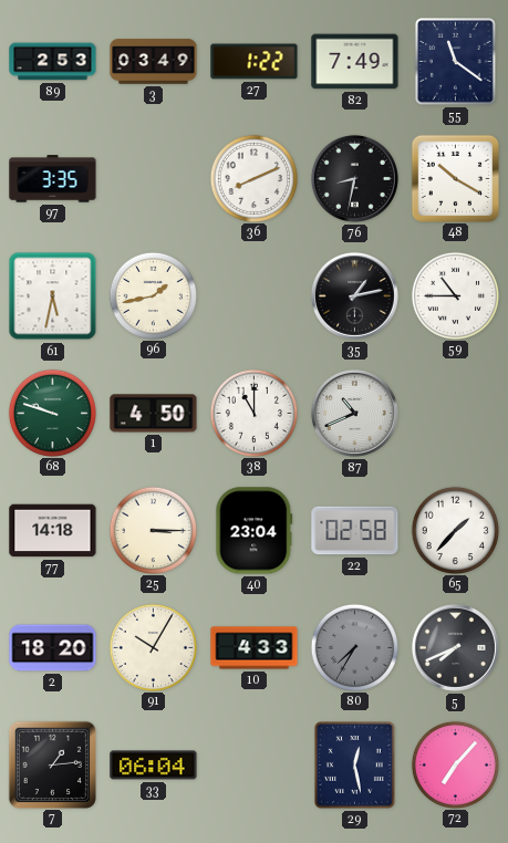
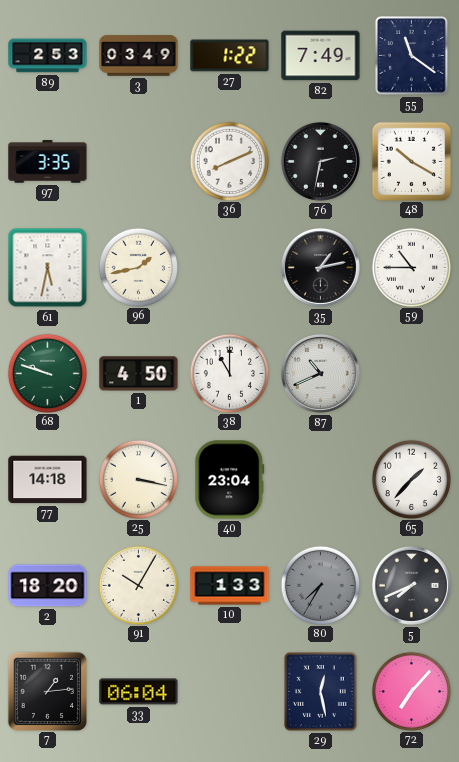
76: 8:32 -> 2:32
25: 3:15 -> 3:17
22: 02:58 -> none
10: 4:33 -> 1:33
